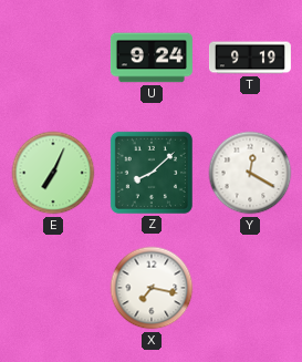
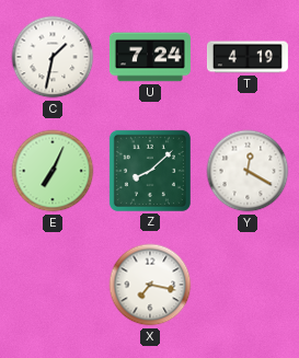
C: none -> 1:32
U: 9:24 -> 7:24
T: 9:19 -> 4:19
